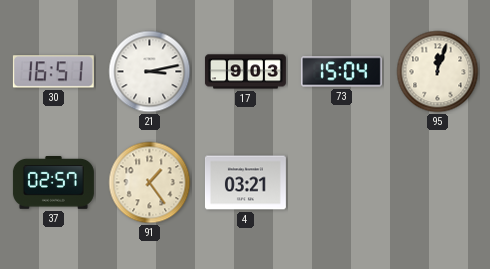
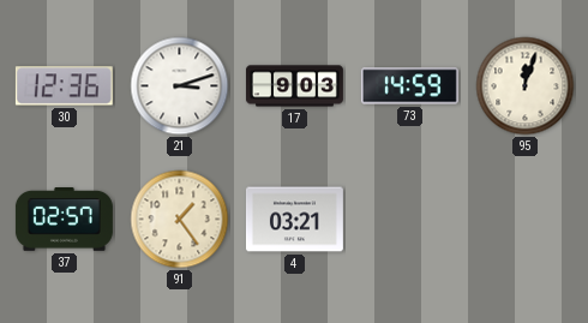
30: 16:51 -> 12:36
21: 3:13 -> 3:12
73: 15:04 -> 14:59
